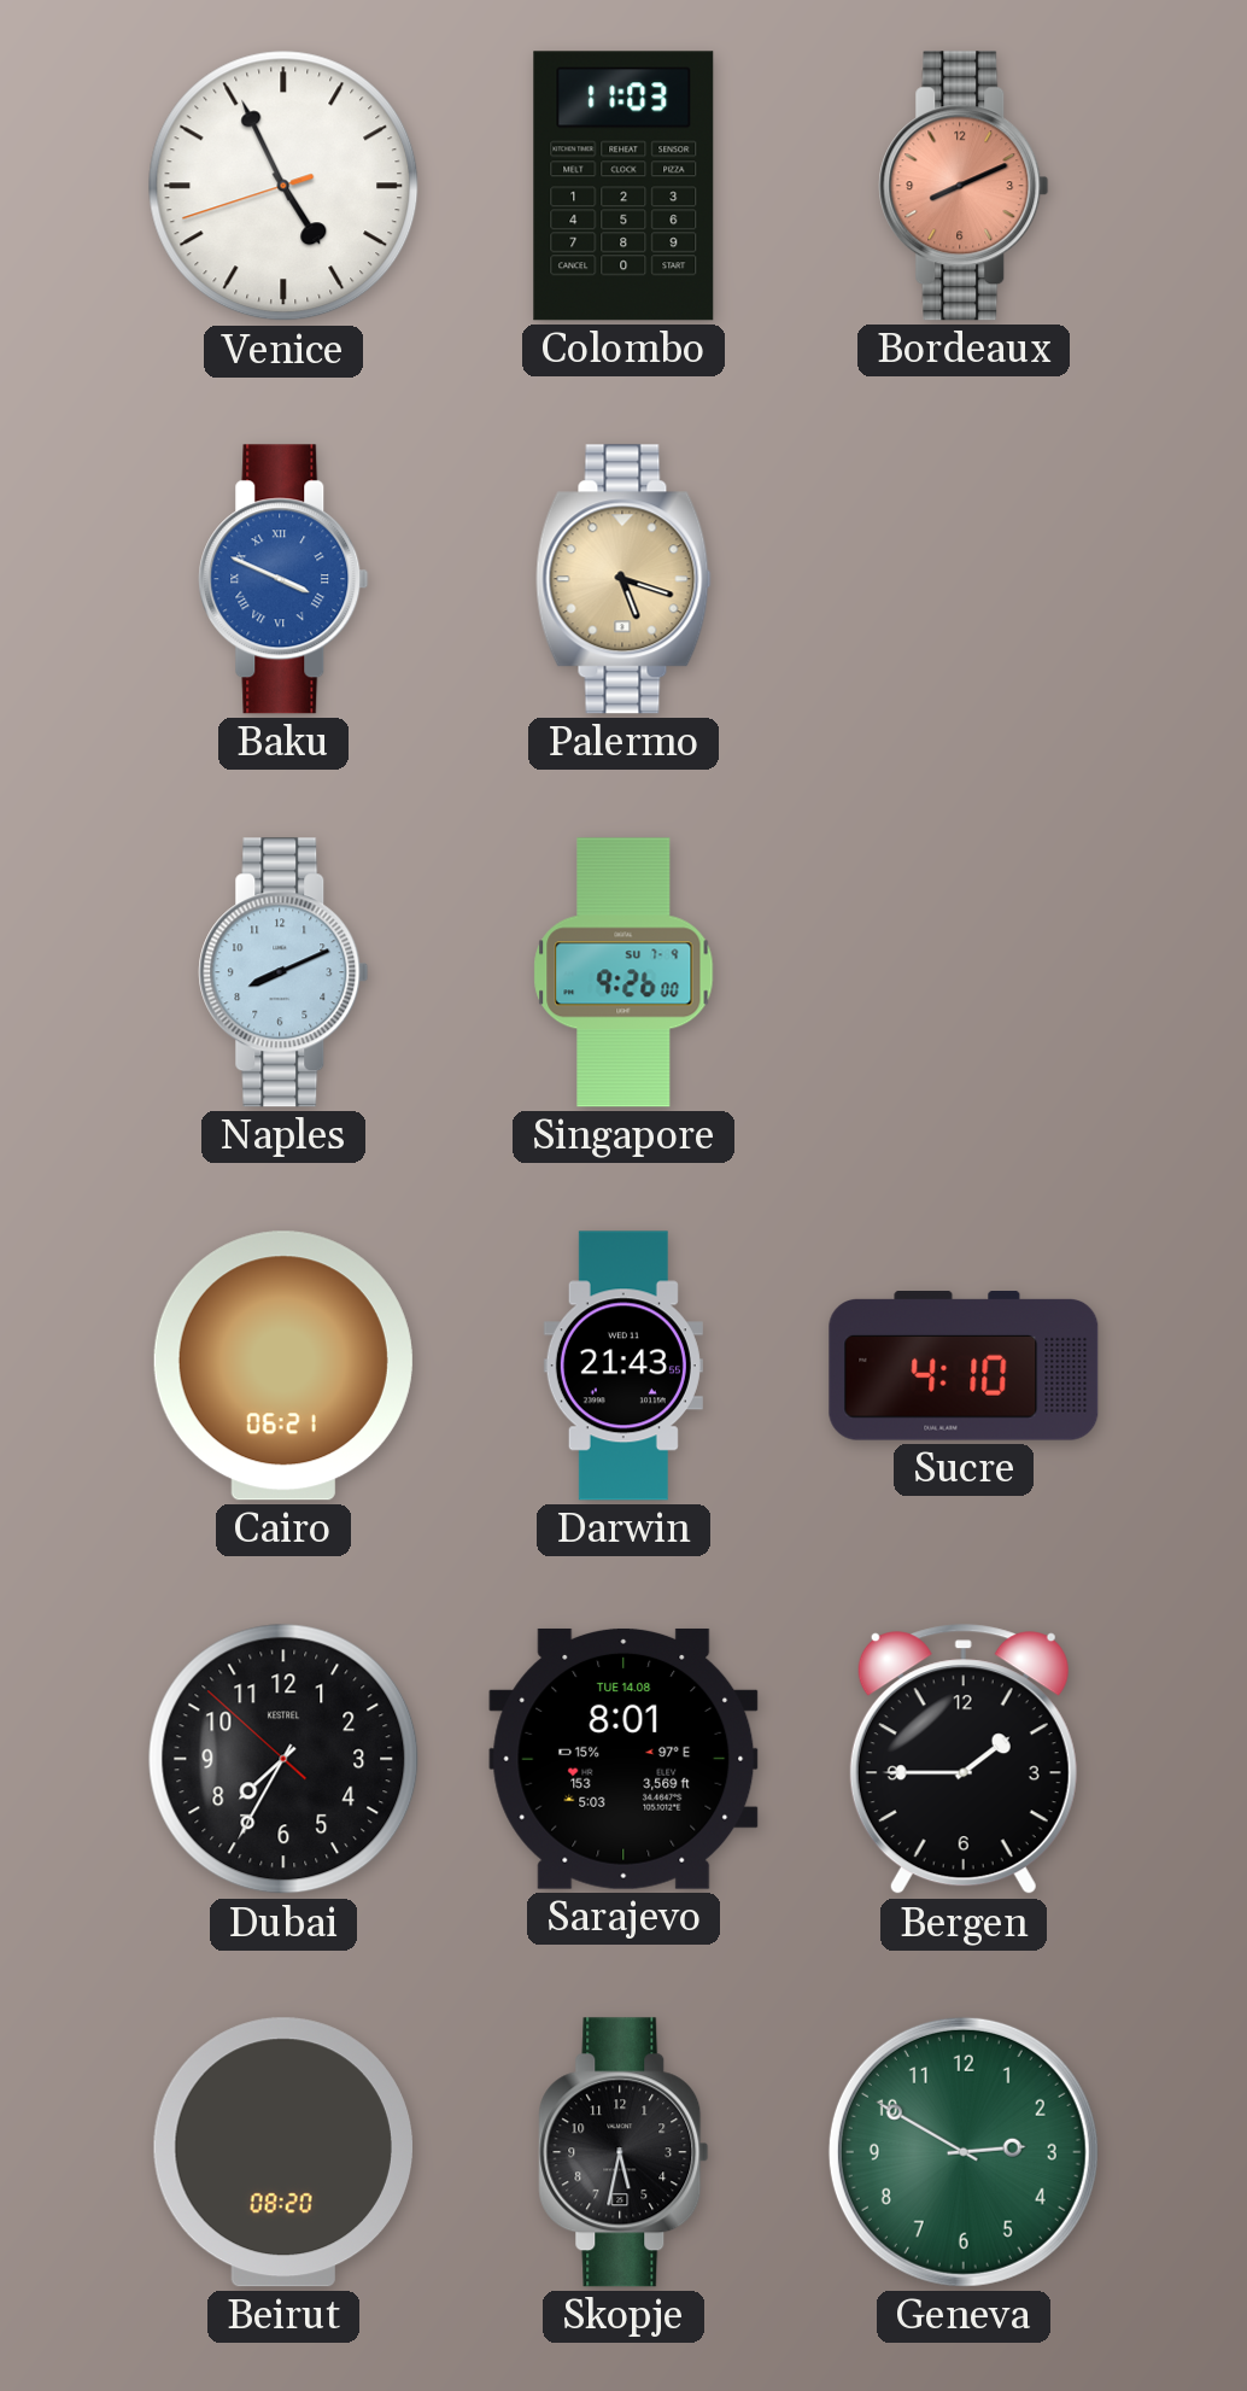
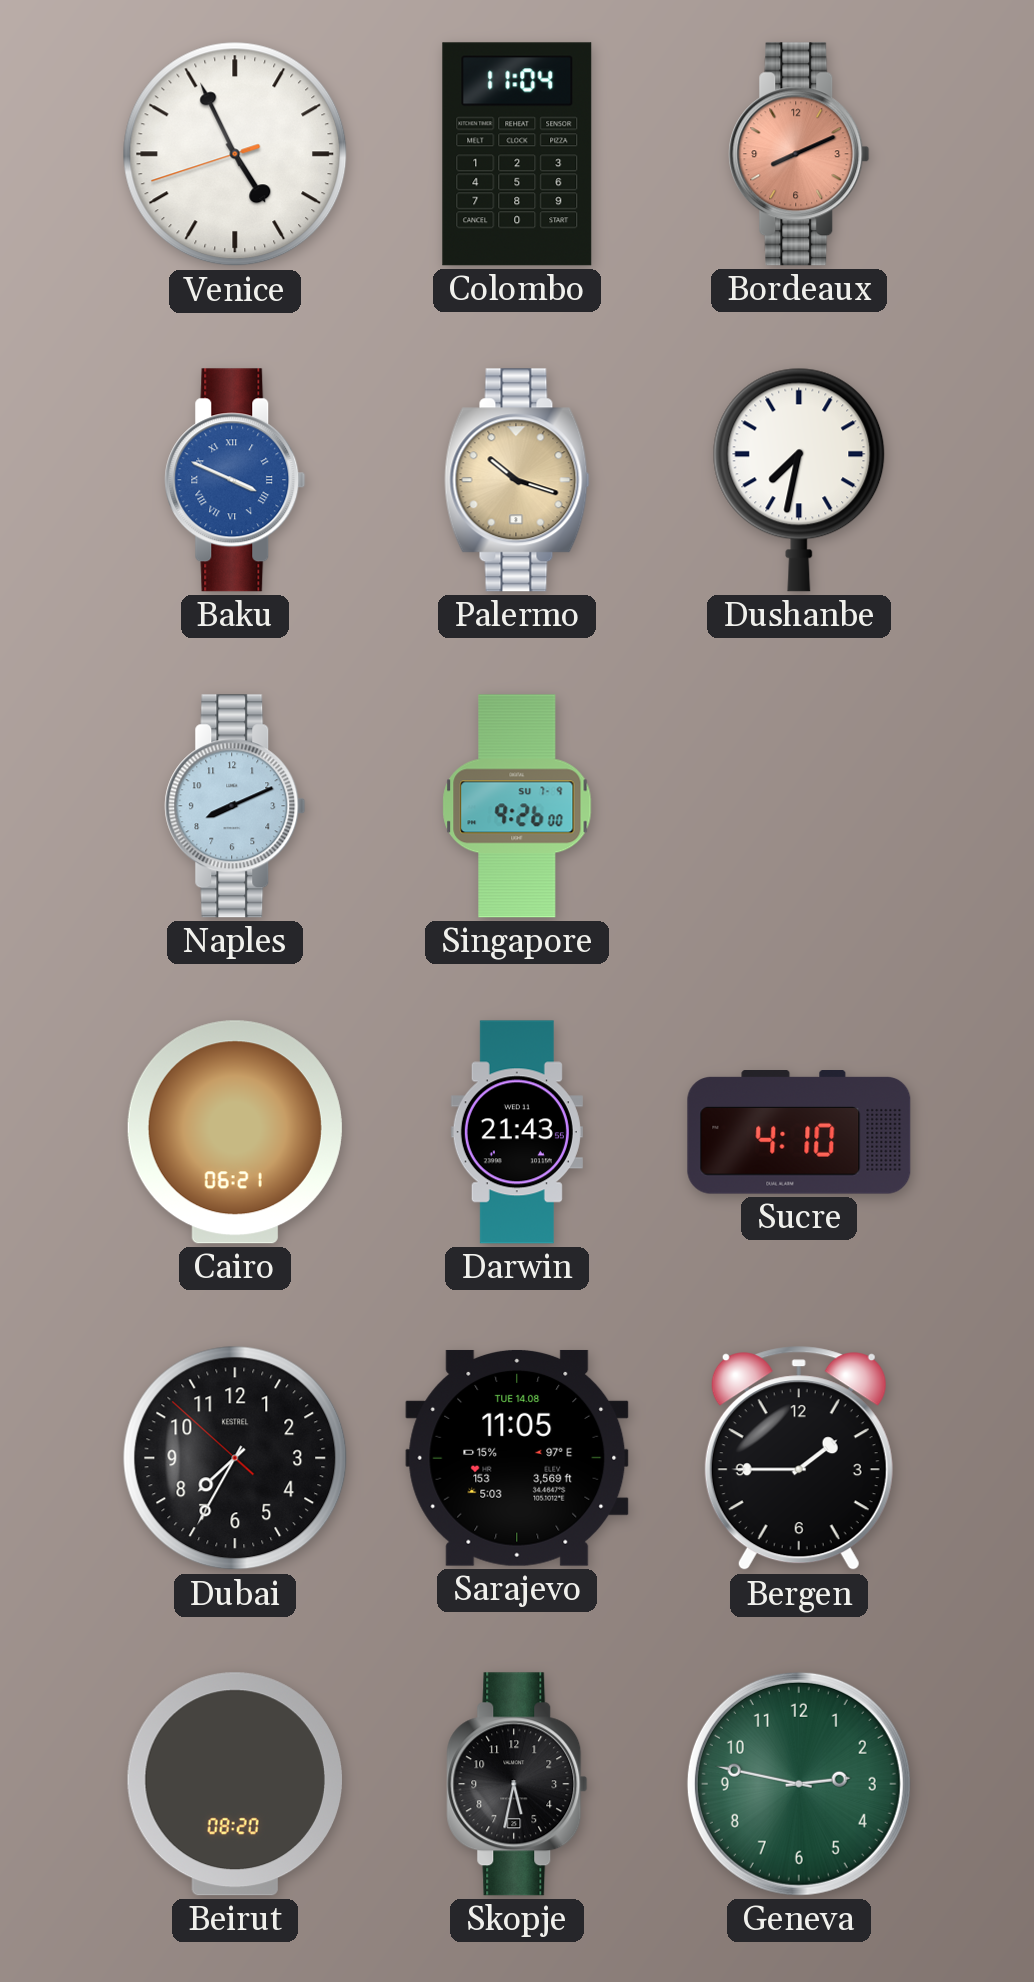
Colombo: 11:03 -> 11:04
Palermo: 5:18 -> 10:18
Dushanbe: none -> 7:32
Sarajevo: 8:01 -> 11:05
Geneva: 2:50 -> 2:47
